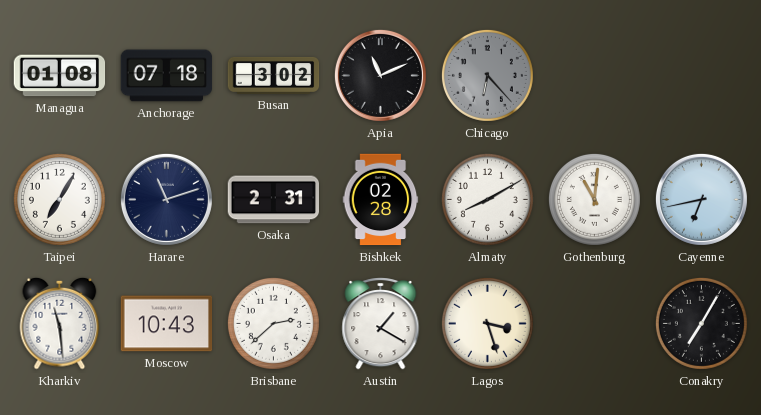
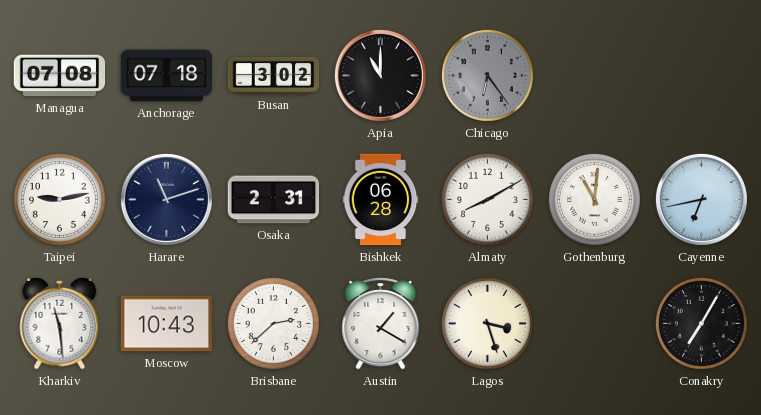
Managua: 01:08 -> 07:08
Apia: 11:11 -> 11:00
Chicago: 6:23 -> 6:24
Taipei: 7:05 -> 9:13
Bishkek: 02:28 -> 06:28
